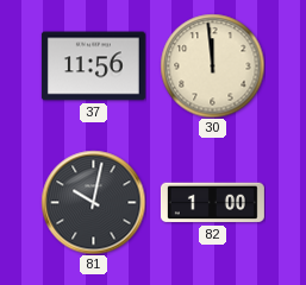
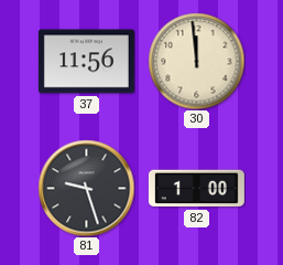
81: 10:02 -> 9:27
